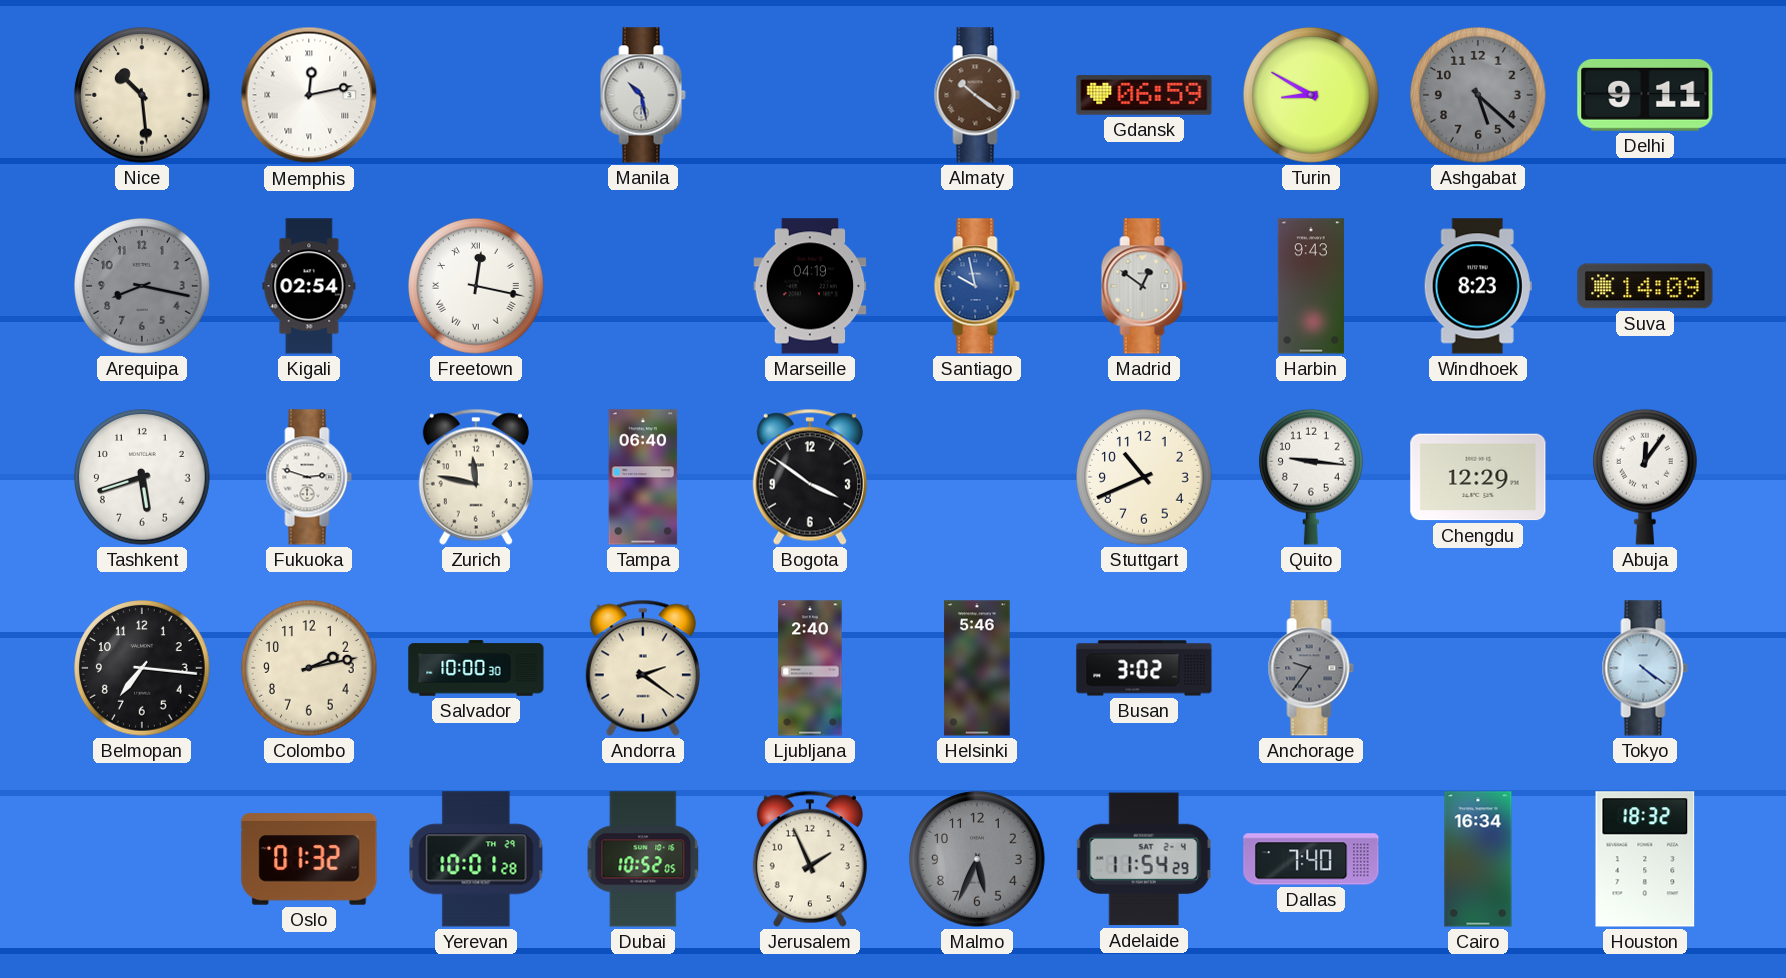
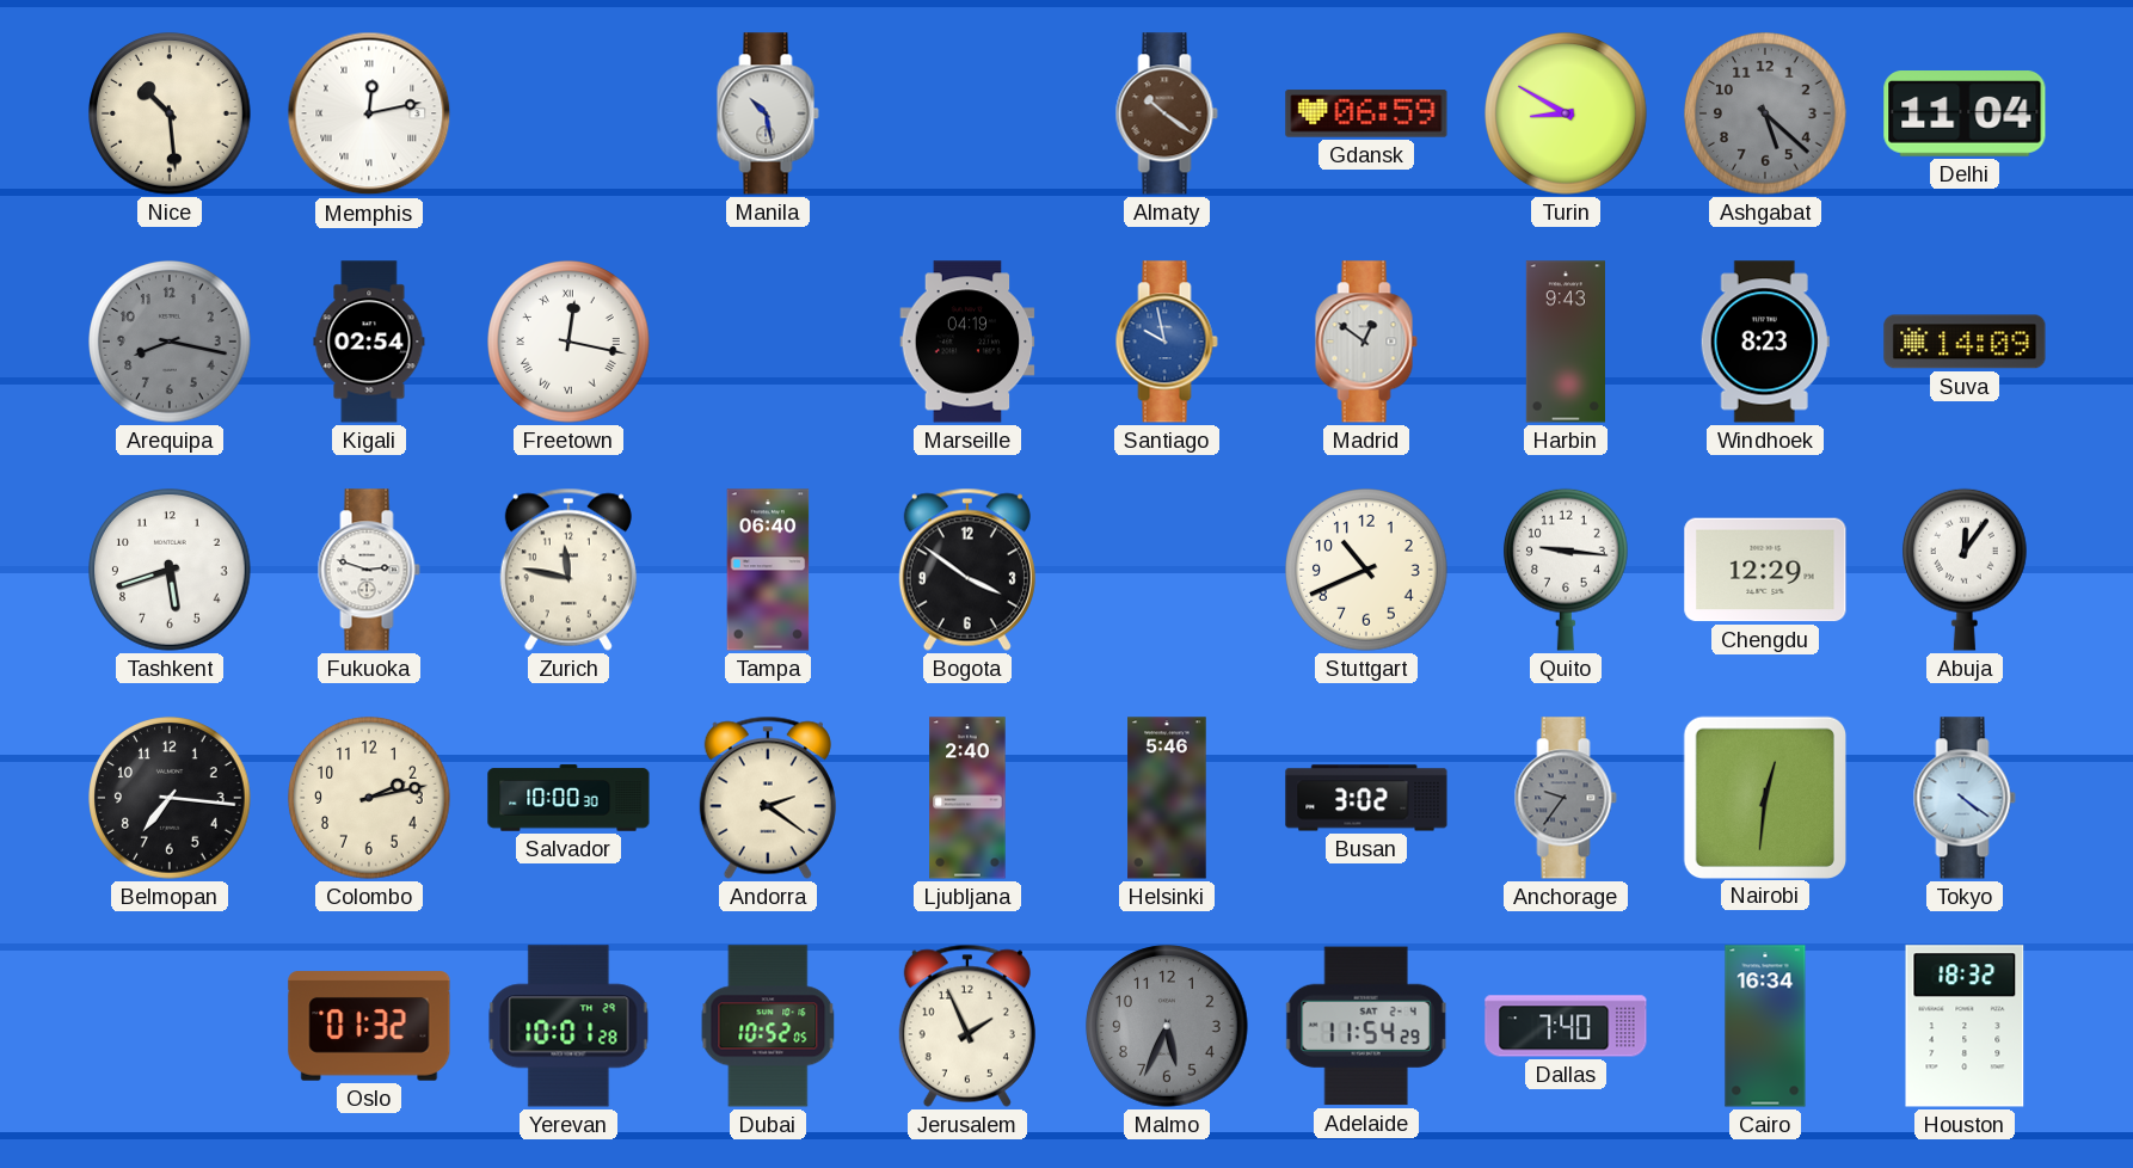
Delhi: 9:11 -> 11:04
Nairobi: none -> 12:31
